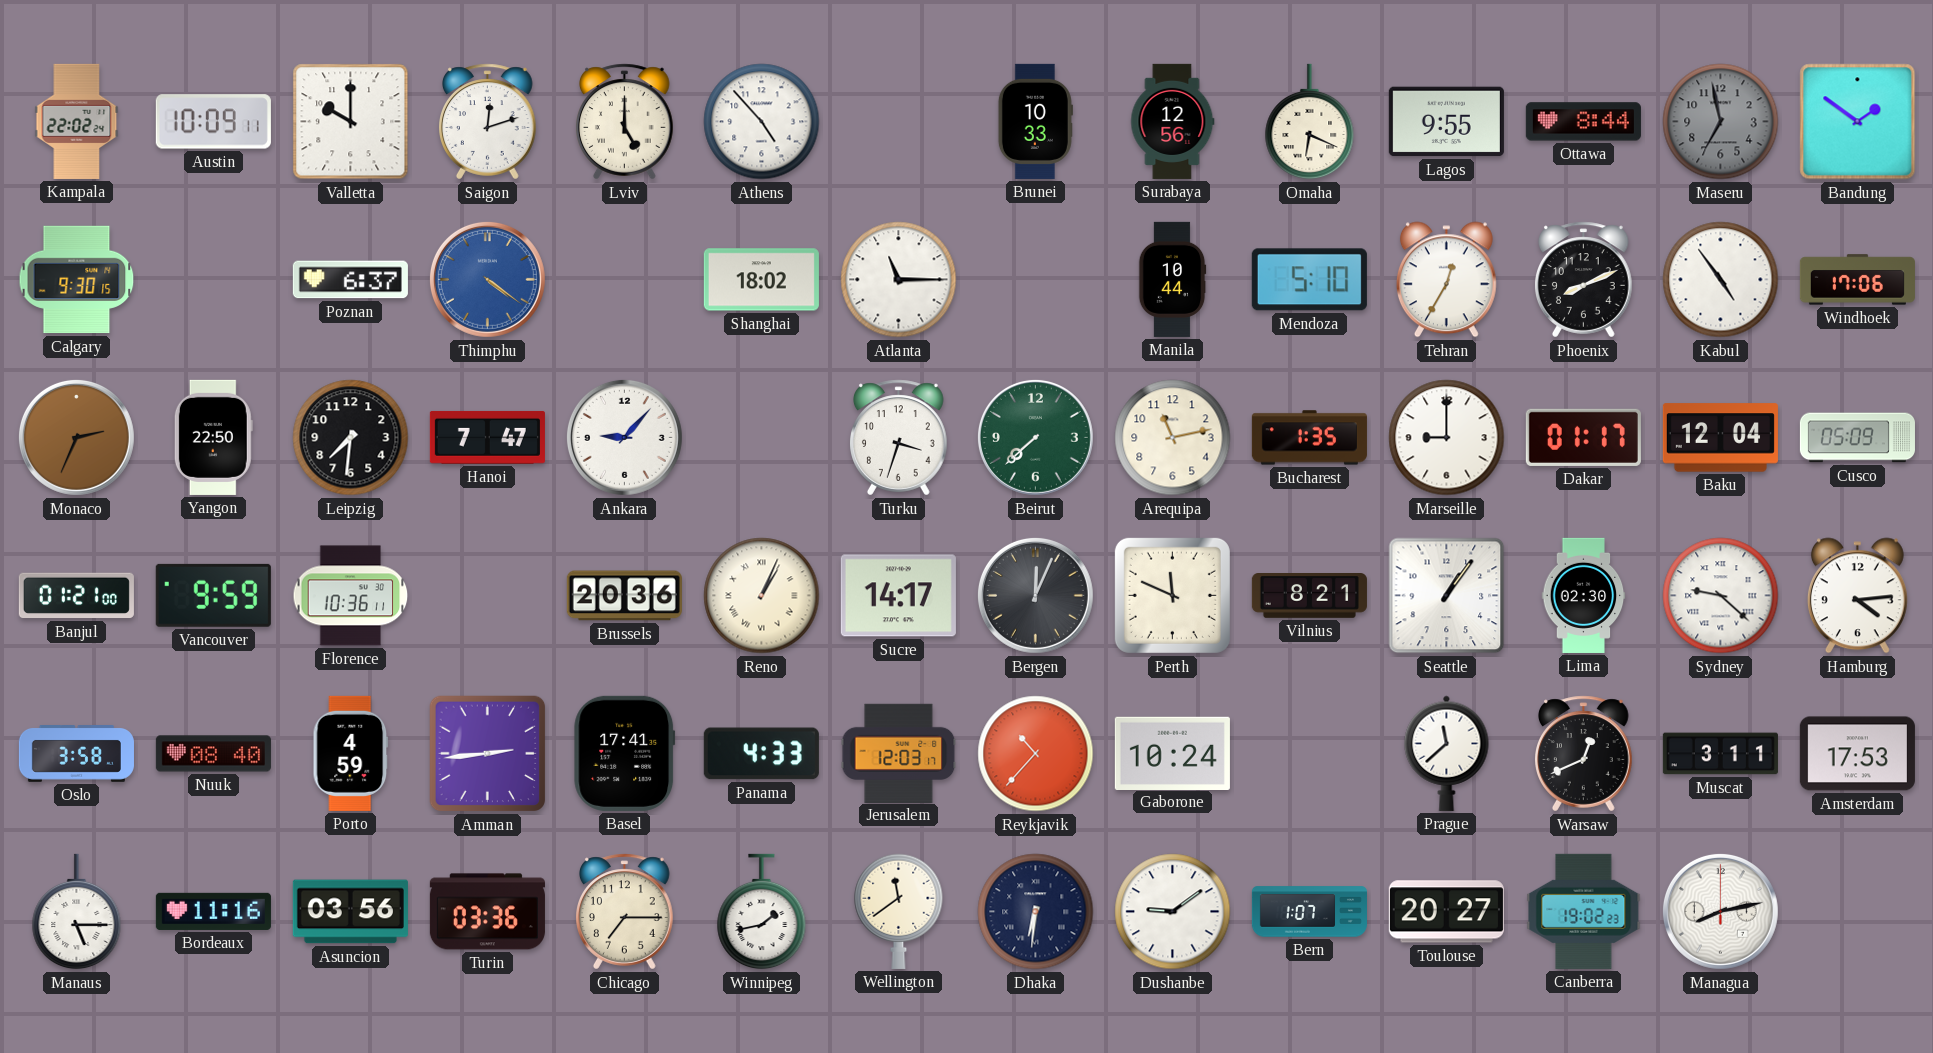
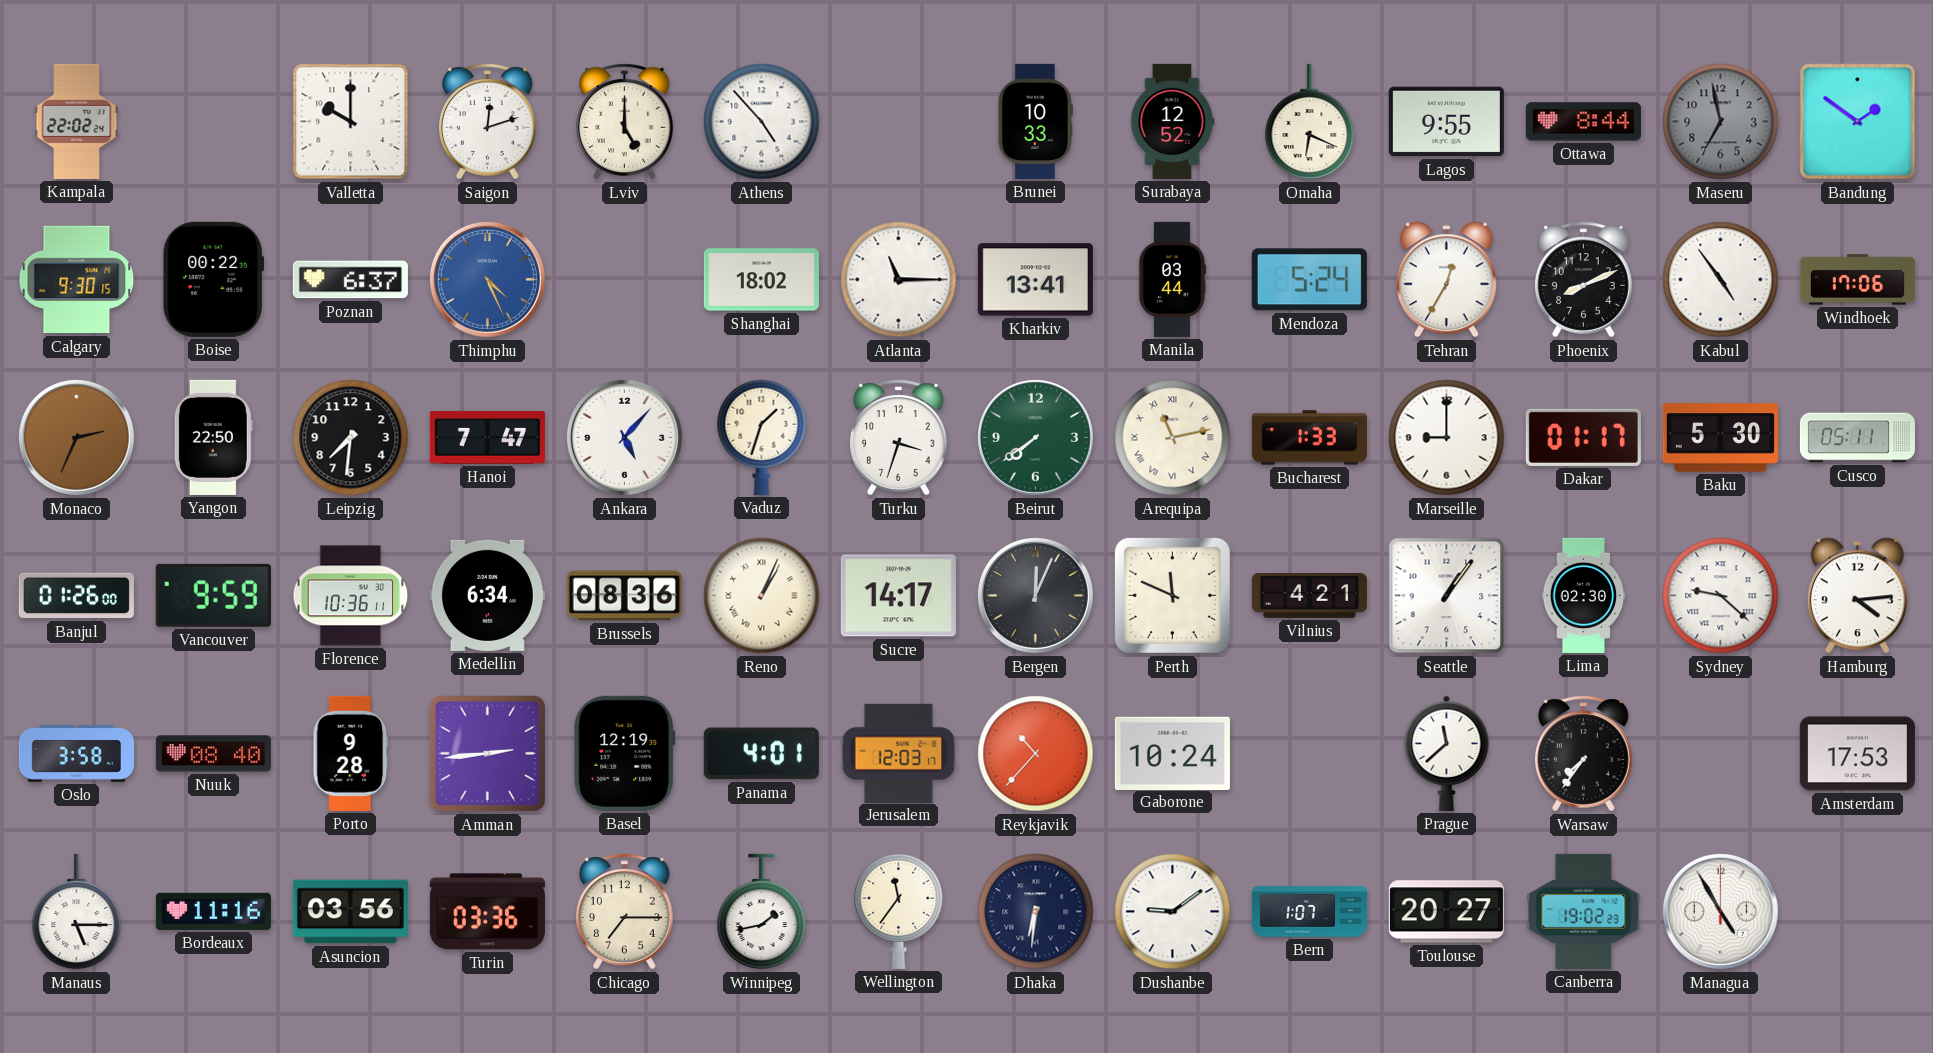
Austin: 10:09 -> none
Surabaya: 12:56 -> 12:52
Boise: none -> 00:22
Thimphu: 4:21 -> 4:26
Kharkiv: none -> 13:41
Manila: 10:44 -> 03:44
Mendoza: 5:10 -> 5:24
Ankara: 9:07 -> 5:07
Vaduz: none -> 1:33
Beirut: 7:38 -> 7:39
Arequipa numerals: Arabic -> Roman
Bucharest: 1:35 -> 1:33
Baku: 12:04 -> 5:30
Cusco: 05:09 -> 05:11
Banjul: 01:21 -> 01:26
Medellin: none -> 6:34
Brussels: 20:36 -> 08:36
Vilnius: 8:21 -> 4:21
Porto: 4:59 -> 9:28
Basel: 17:41 -> 12:19
Panama: 4:33 -> 4:01
Warsaw: 12:41 -> 7:36
Muscat: 3:11 -> none
Wellington: 11:39 -> 11:36
Managua: 8:13 -> 4:55
